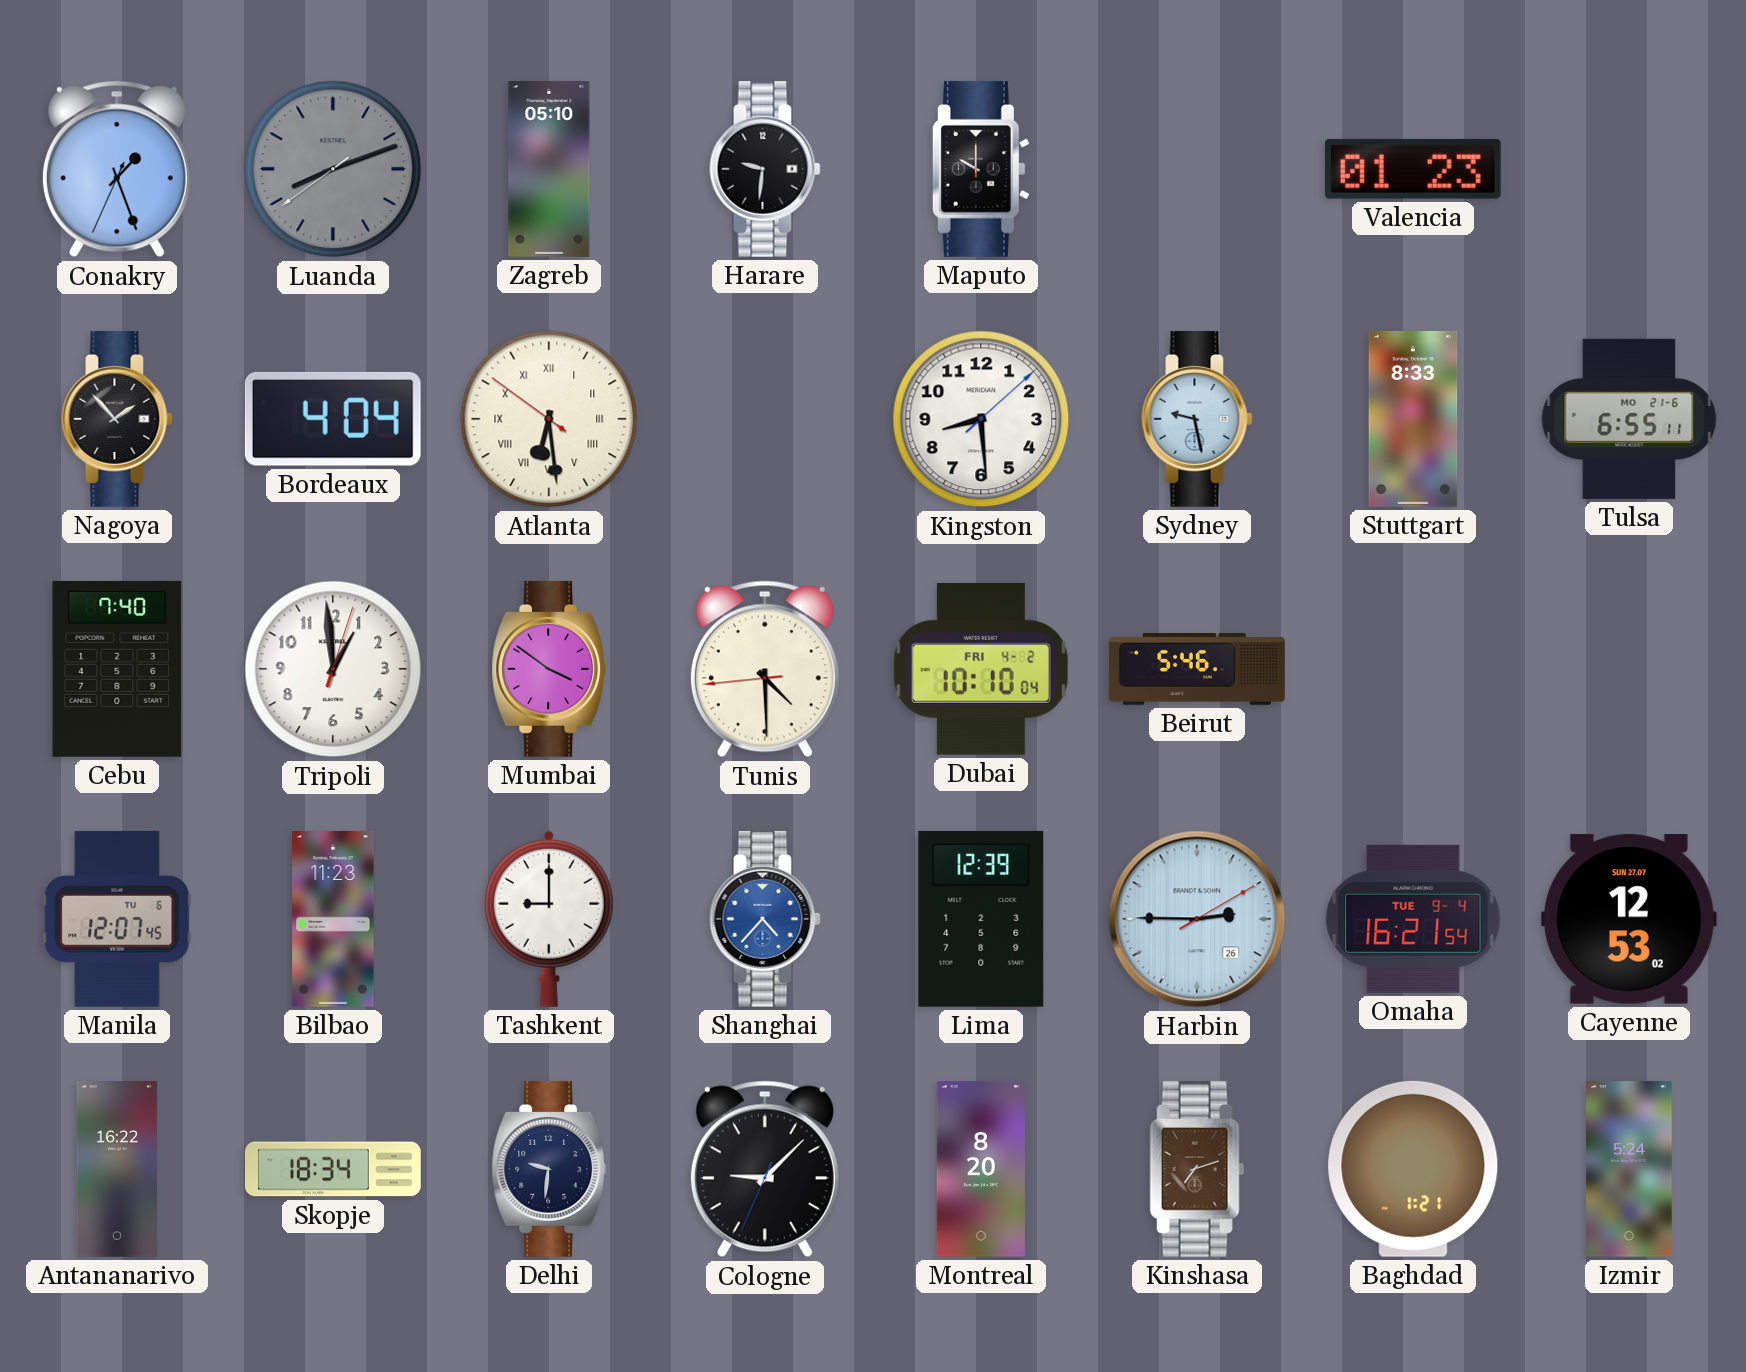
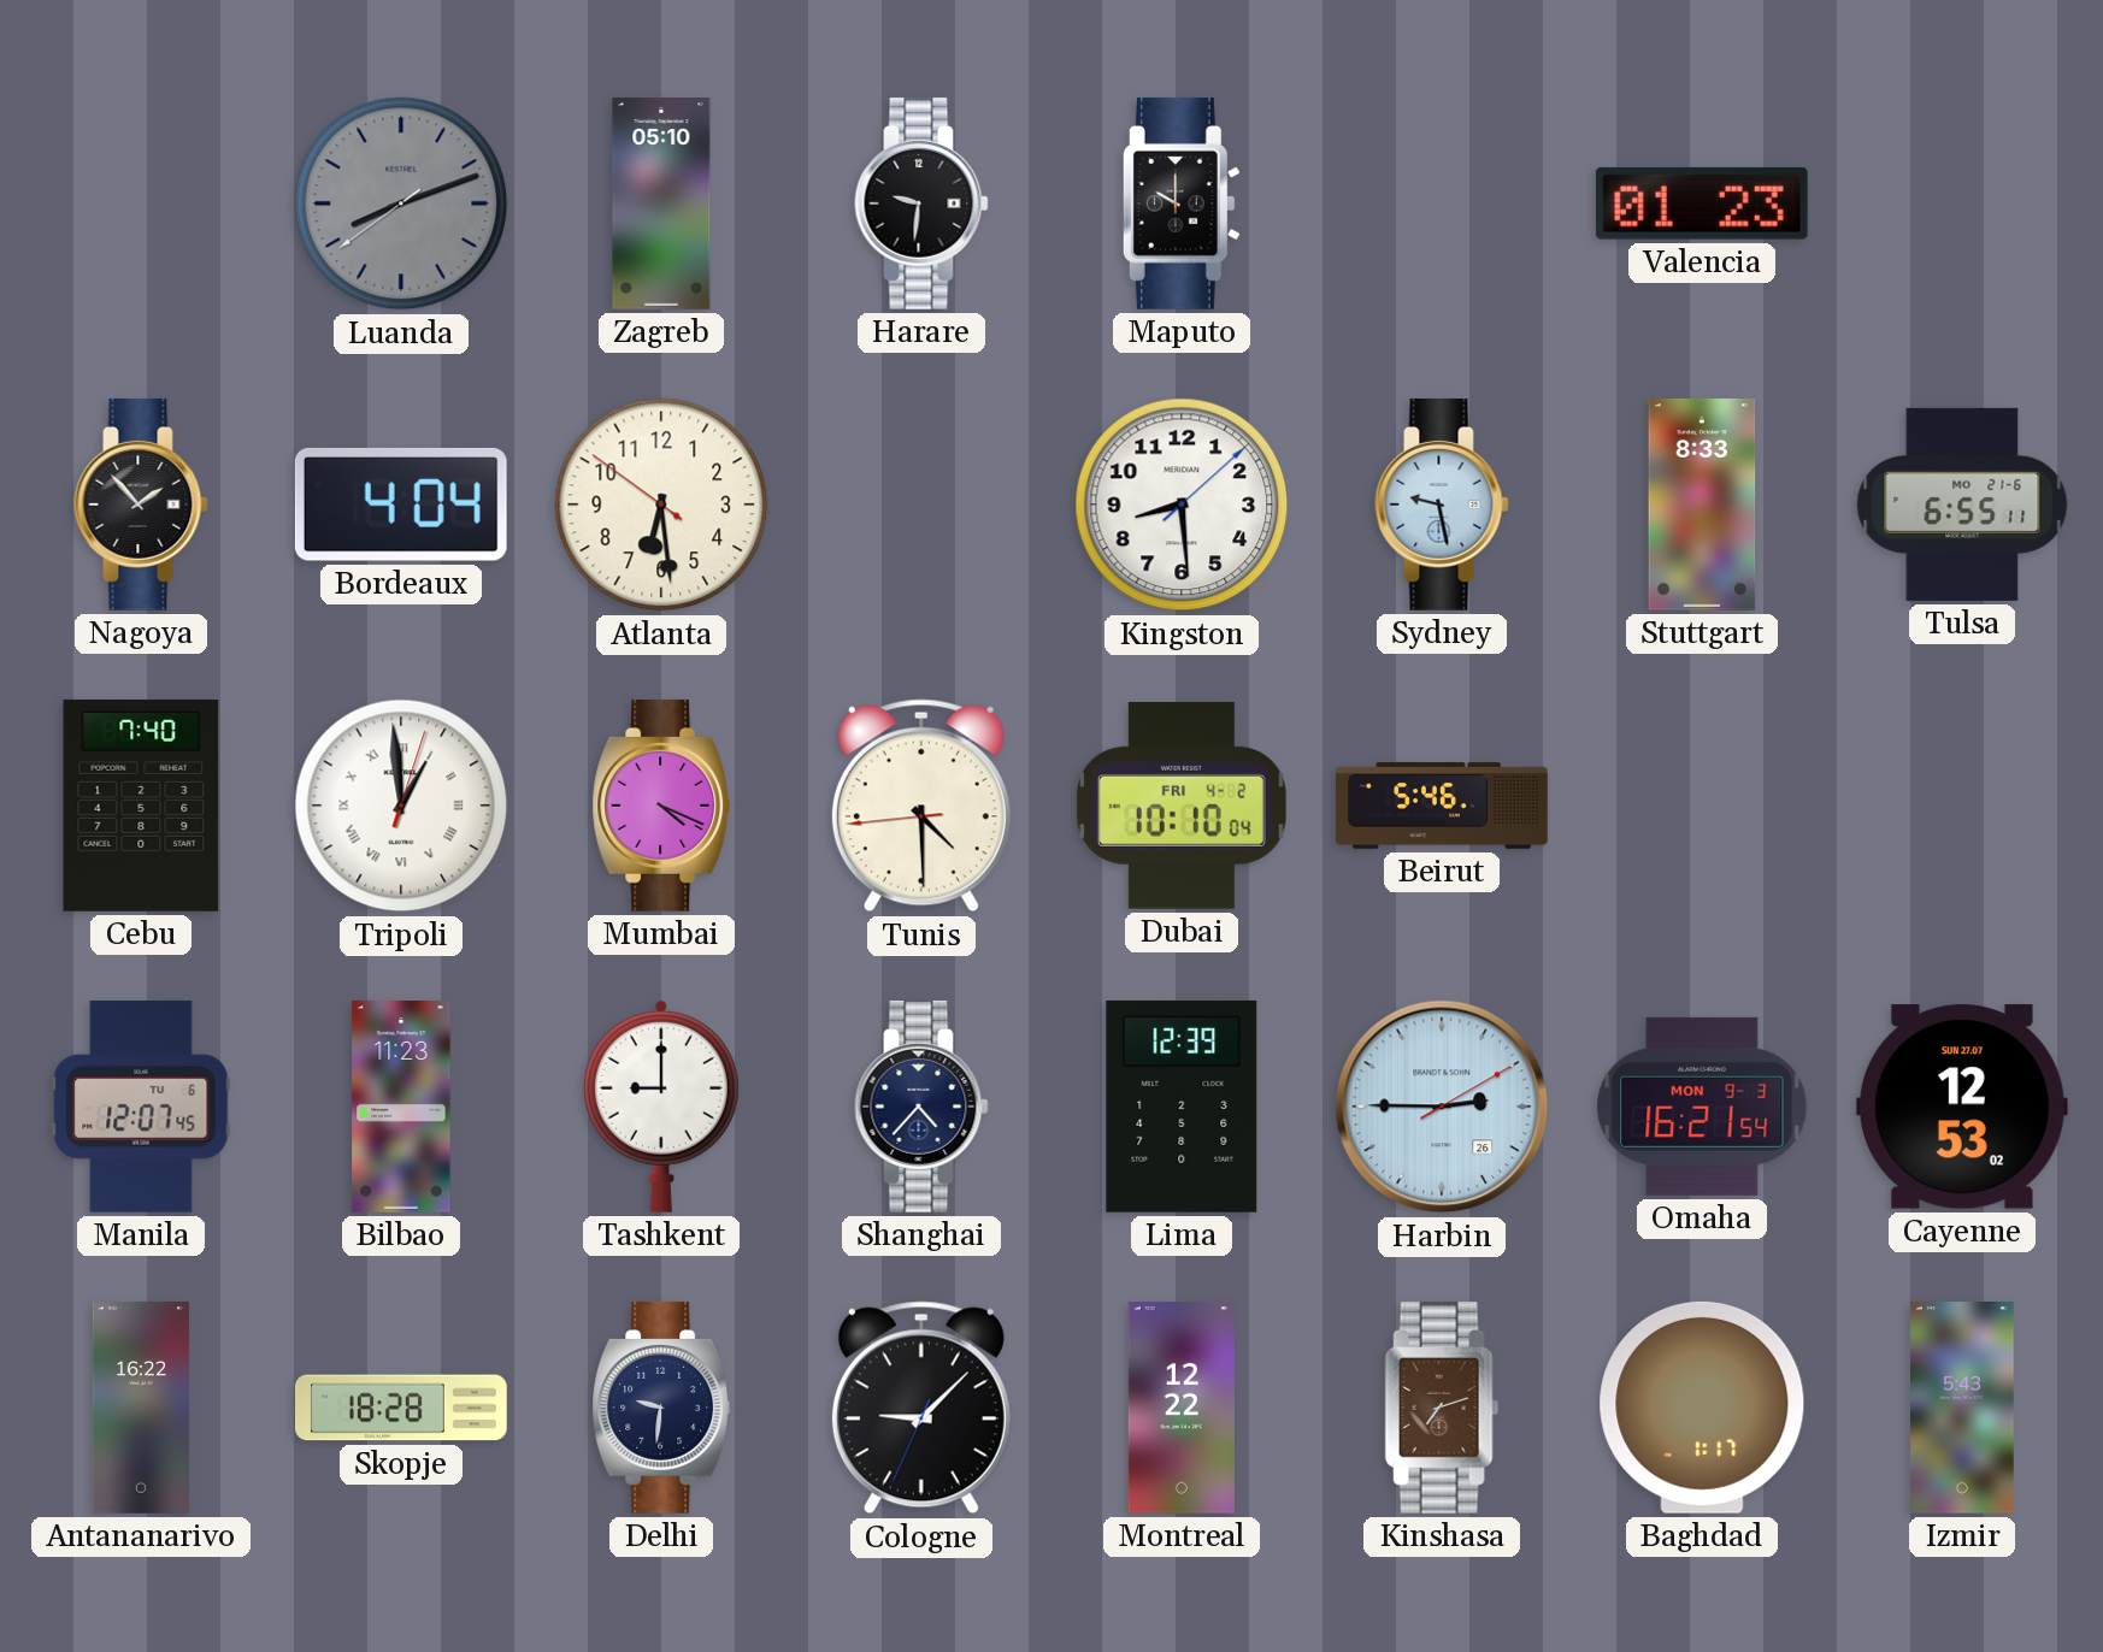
Conakry: 1:26 -> none
Atlanta numerals: Roman -> Arabic
Tripoli numerals: Arabic -> Roman
Mumbai: 3:51 -> 4:19
Shanghai dial: blue -> navy
Omaha date: TUE 9-4 -> MON 9-3
Skopje: 18:34 -> 18:28
Montreal: 8:20 -> 12:22
Baghdad: 1:21 -> 1:17
Izmir: 5:24 -> 5:43
